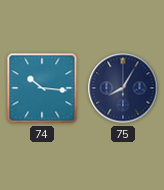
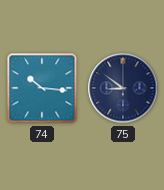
75: 8:05 -> 8:51
